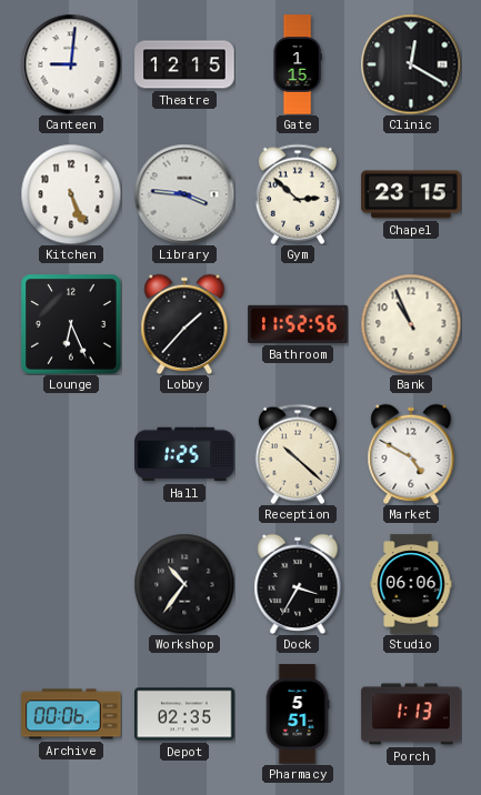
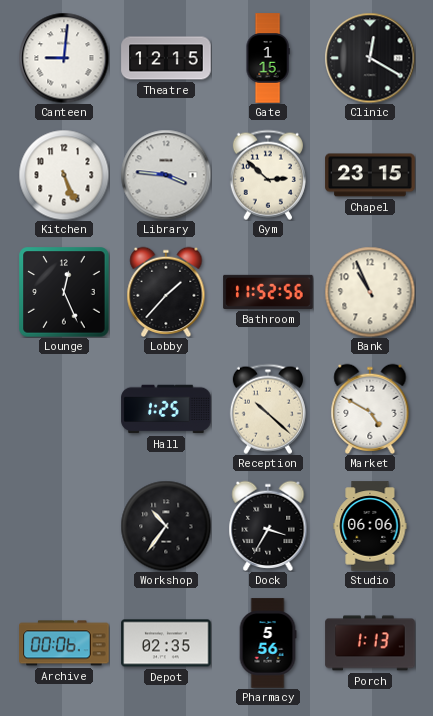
Lounge: 6:26 -> 12:26
Pharmacy: 5:51 -> 5:56
